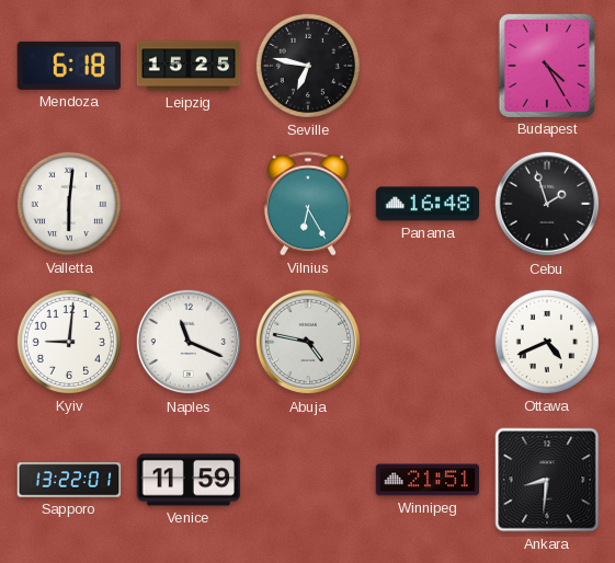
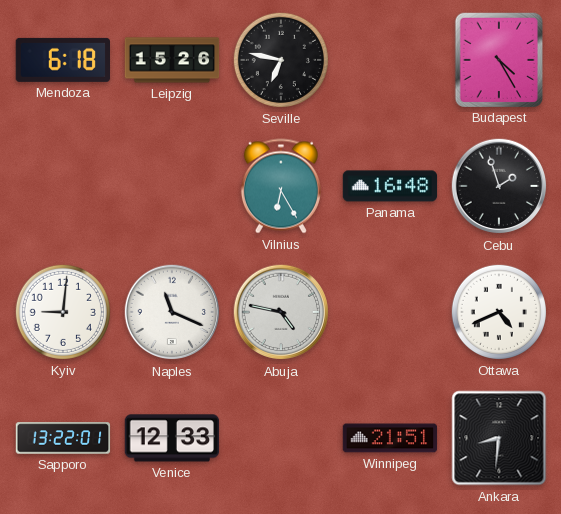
Leipzig: 15:25 -> 15:26
Valletta: 6:01 -> none
Venice: 11:59 -> 12:33
